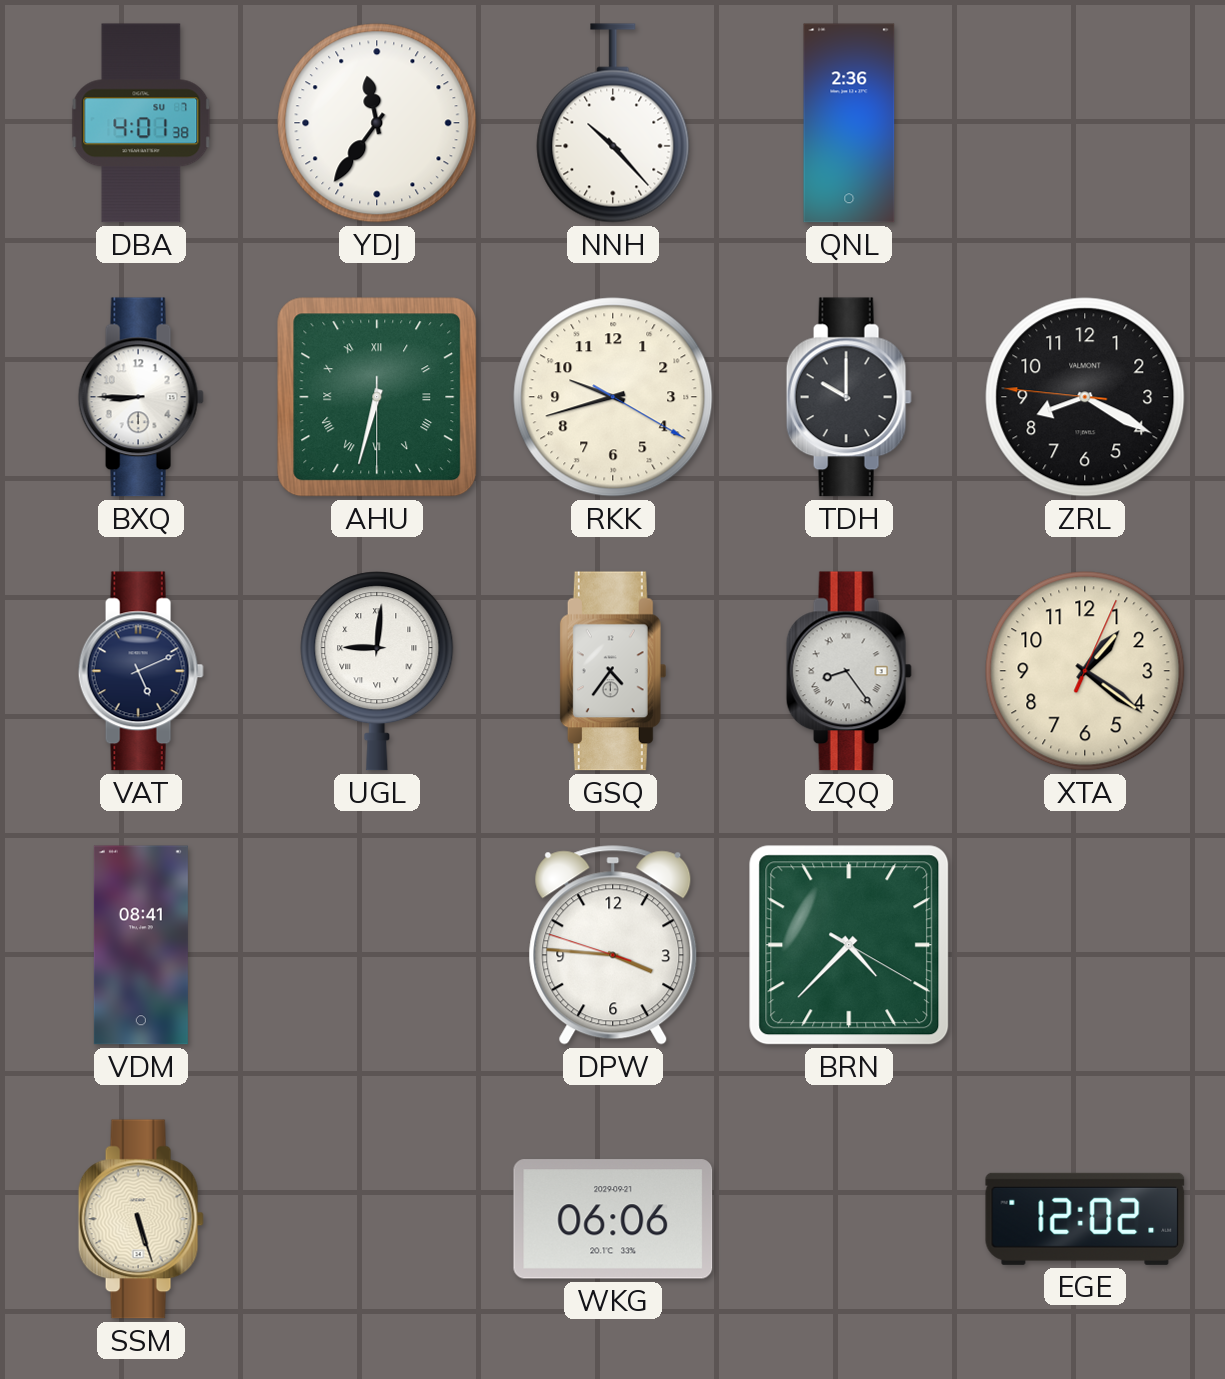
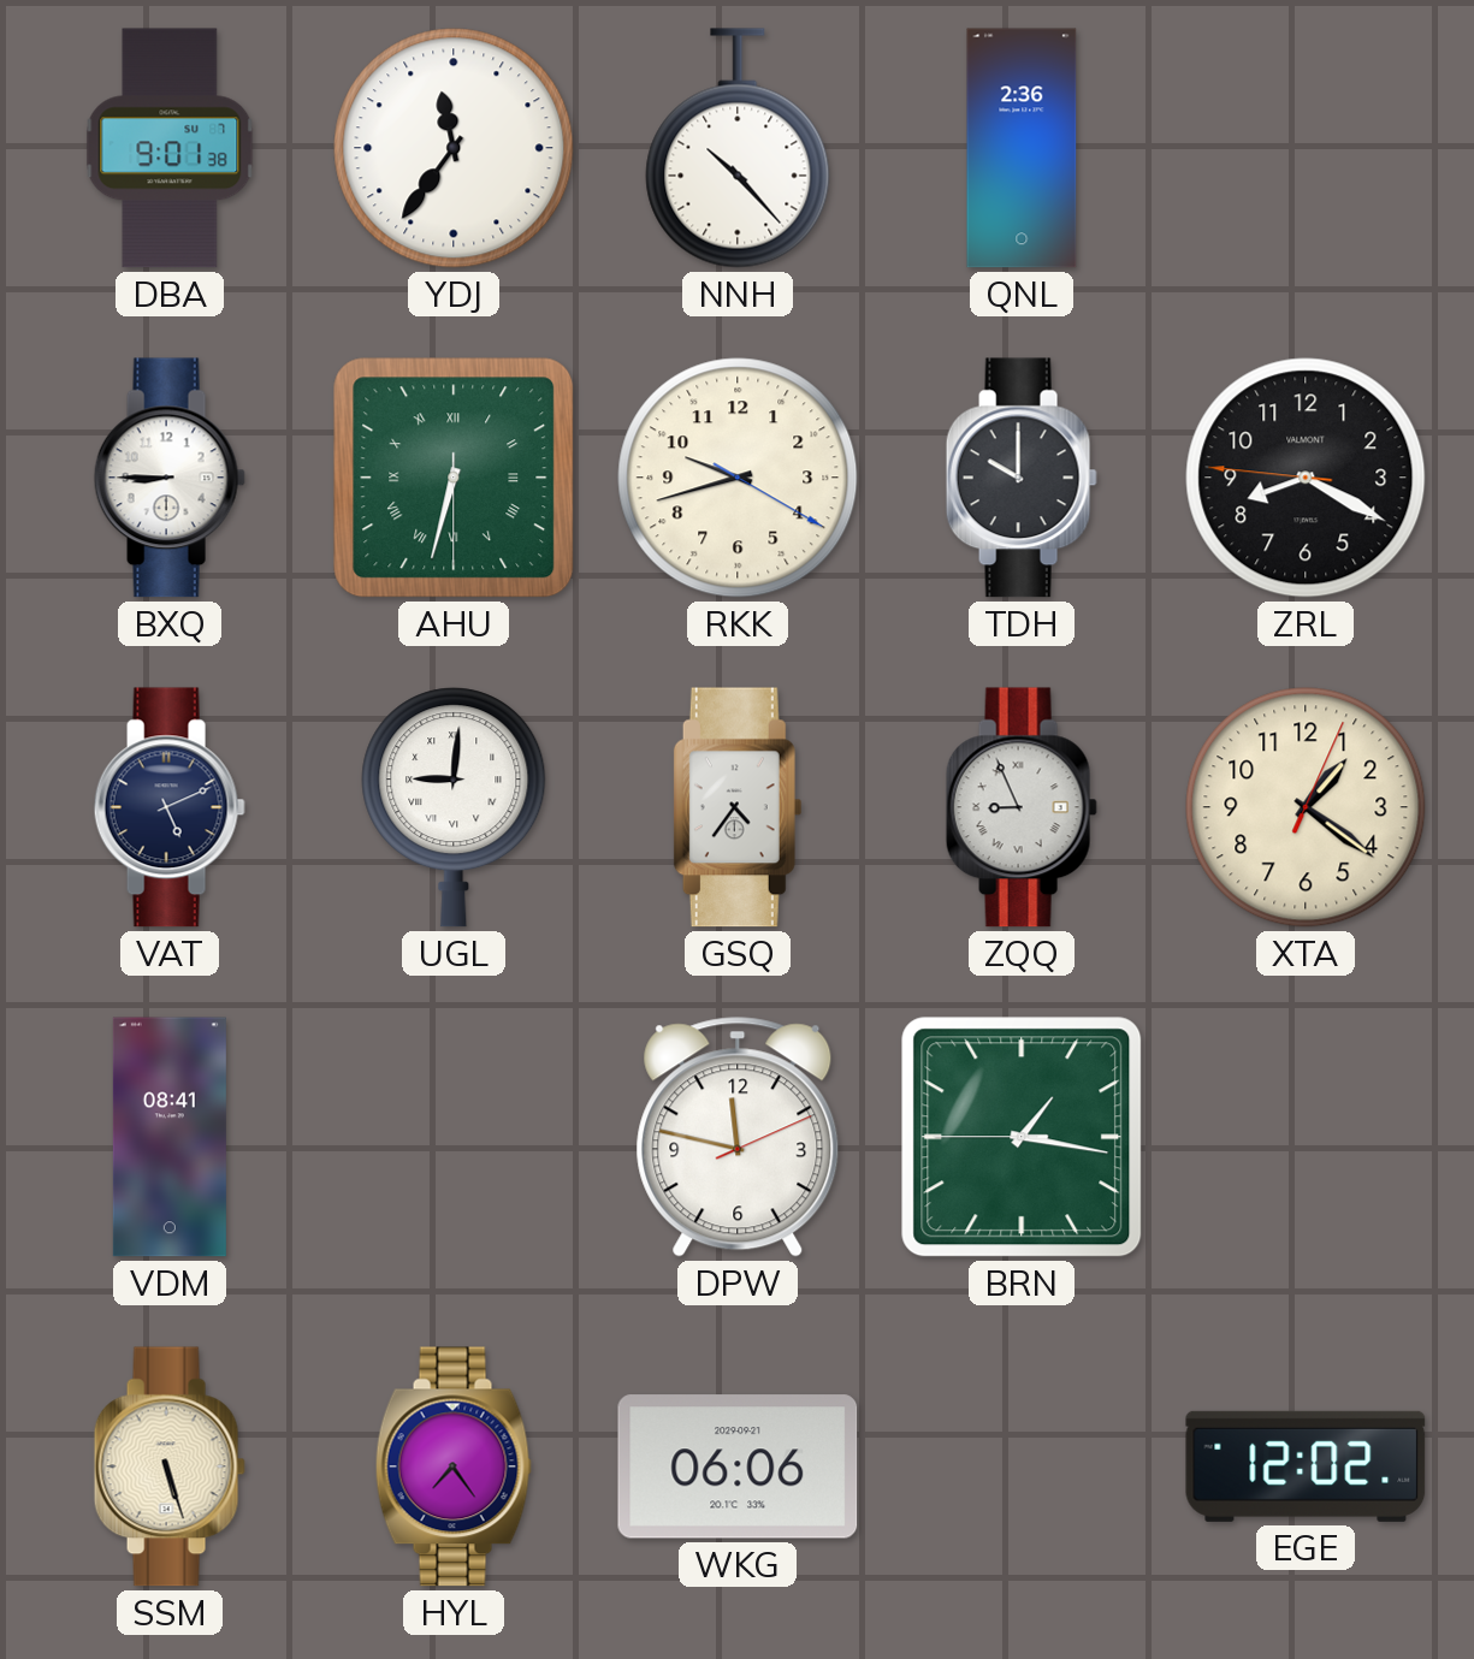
DBA: 4:01 -> 9:01
ZQQ: 8:24 -> 8:56
DPW: 3:45 -> 11:47
BRN: 4:37 -> 1:16
HYL: none -> 7:24
